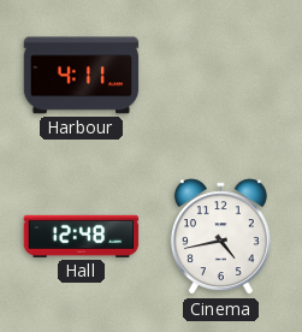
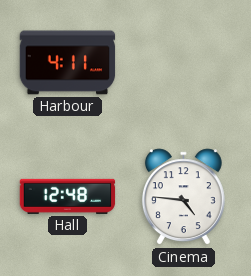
Cinema: 4:43 -> 4:46
